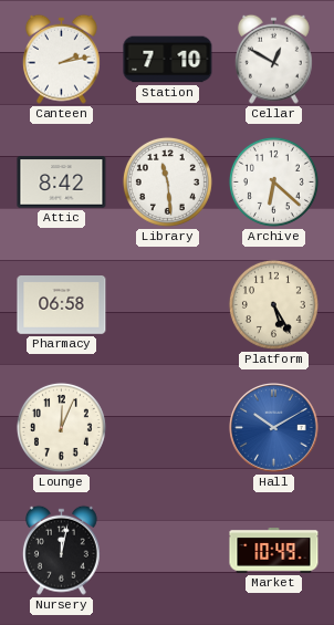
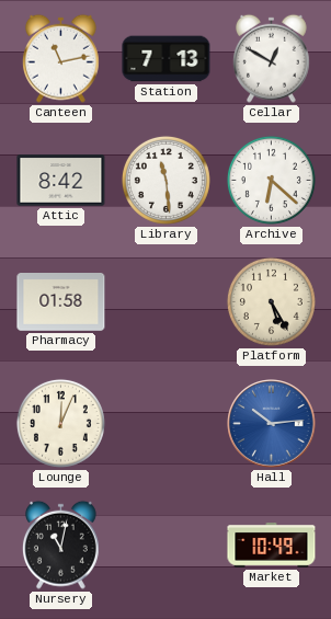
Canteen: 2:13 -> 11:13
Station: 7:10 -> 7:13
Pharmacy: 06:58 -> 01:58
Hall: 10:10 -> 10:14
Nursery: 12:02 -> 11:02
